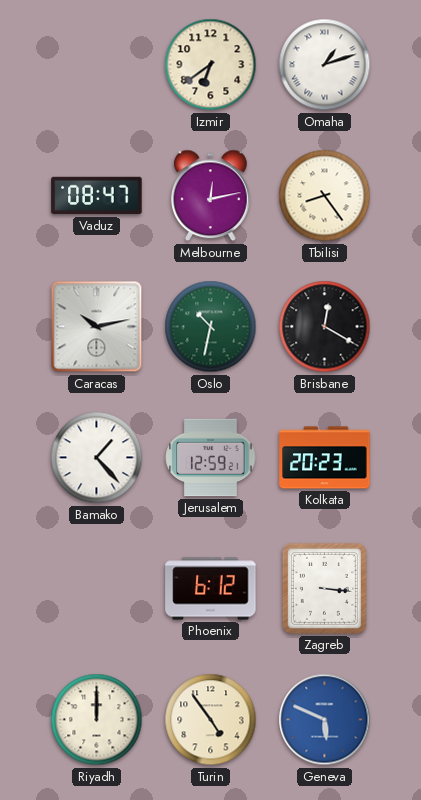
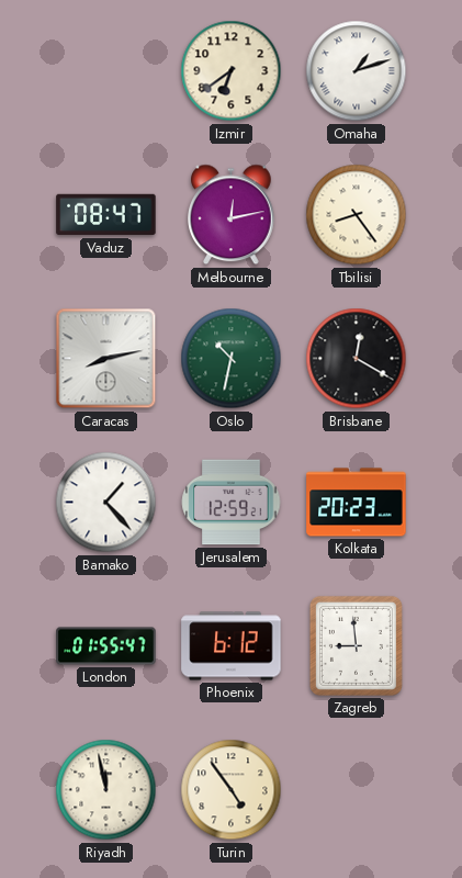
Caracas: 10:13 -> 8:13
London: none -> 01:55
Zagreb: 3:16 -> 8:59
Riyadh: 12:00 -> 11:58
Geneva: 5:49 -> none
